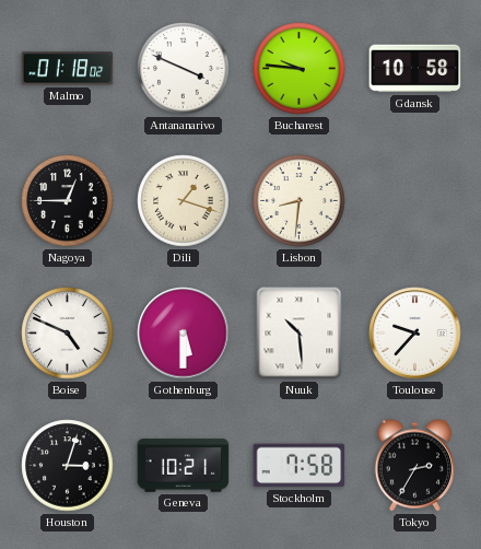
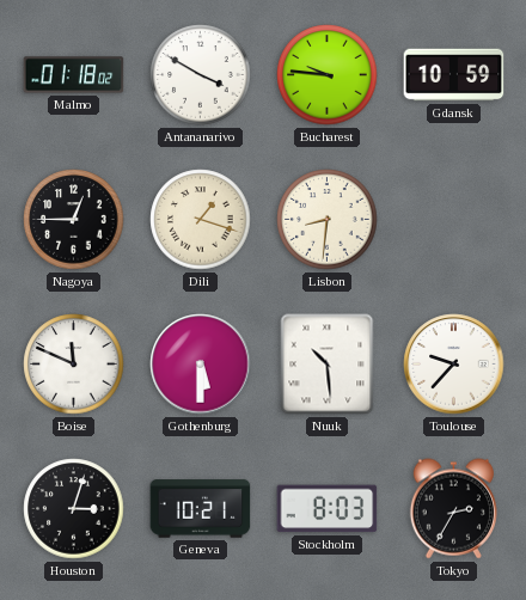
Antananarivo: 3:49 -> 3:50
Gdansk: 10:58 -> 10:59
Boise: 4:49 -> 11:49
Stockholm: 7:58 -> 8:03
